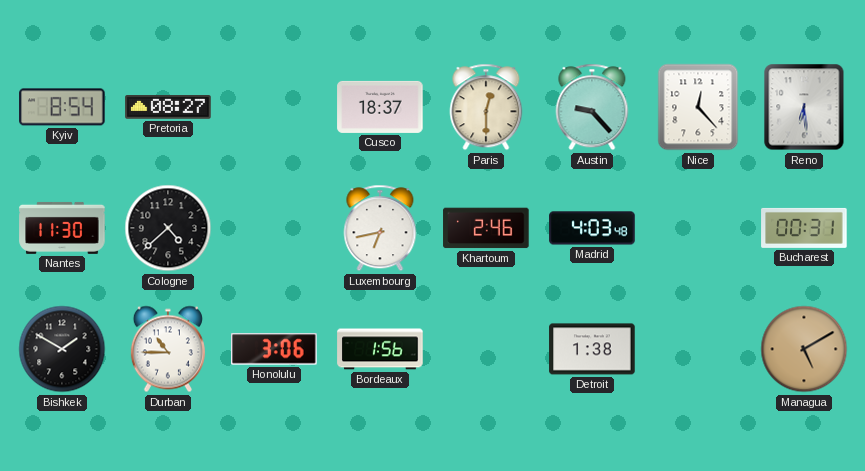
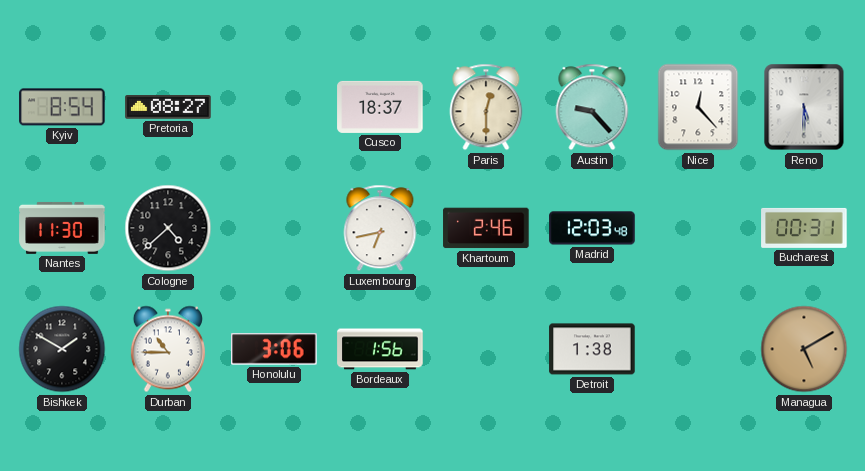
Reno: 6:29 -> 5:30
Madrid: 4:03 -> 12:03
